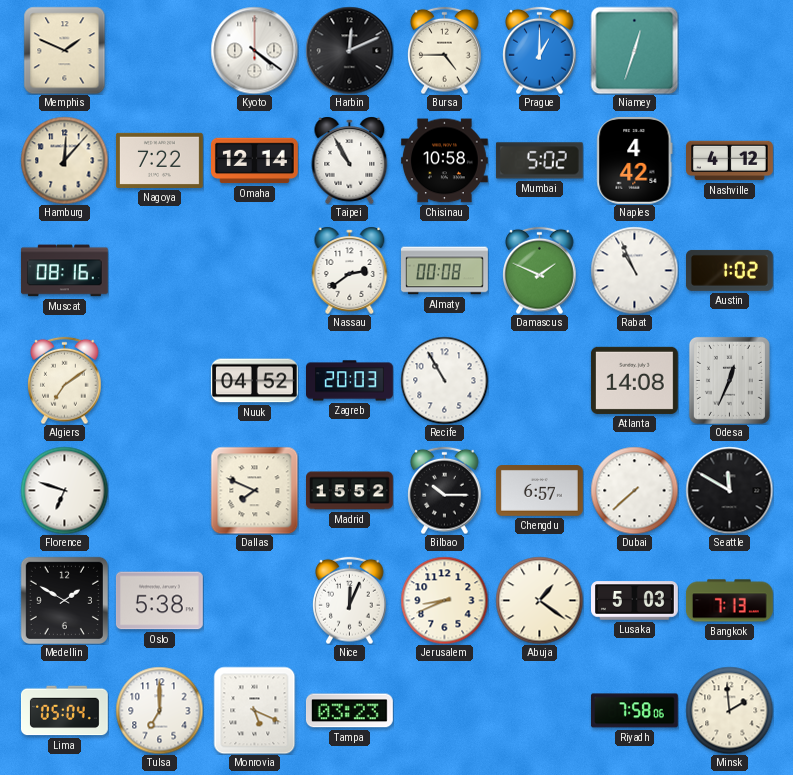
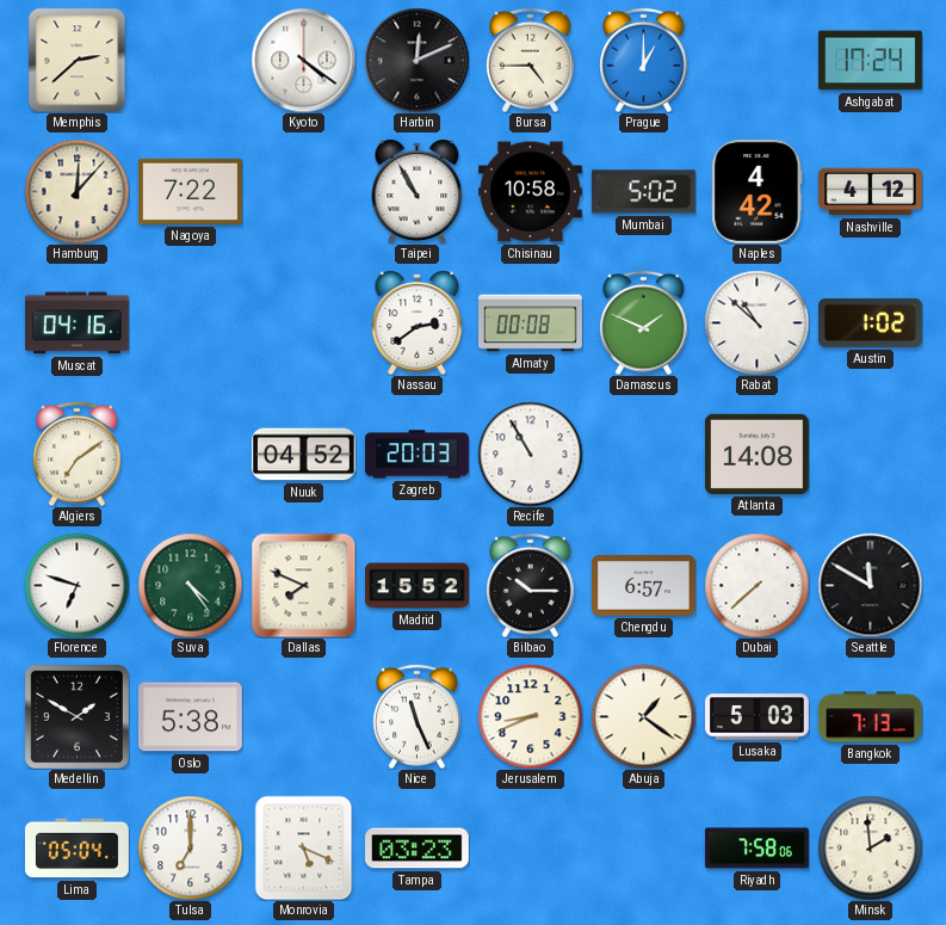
Memphis: 1:49 -> 2:38
Niamey: 12:33 -> none
Ashgabat: none -> 17:24
Omaha: 12:14 -> none
Muscat: 08:16 -> 04:16
Rabat: 10:56 -> 10:52
Odesa: 12:34 -> none
Suva: none -> 4:24
Nice: 12:04 -> 11:26
